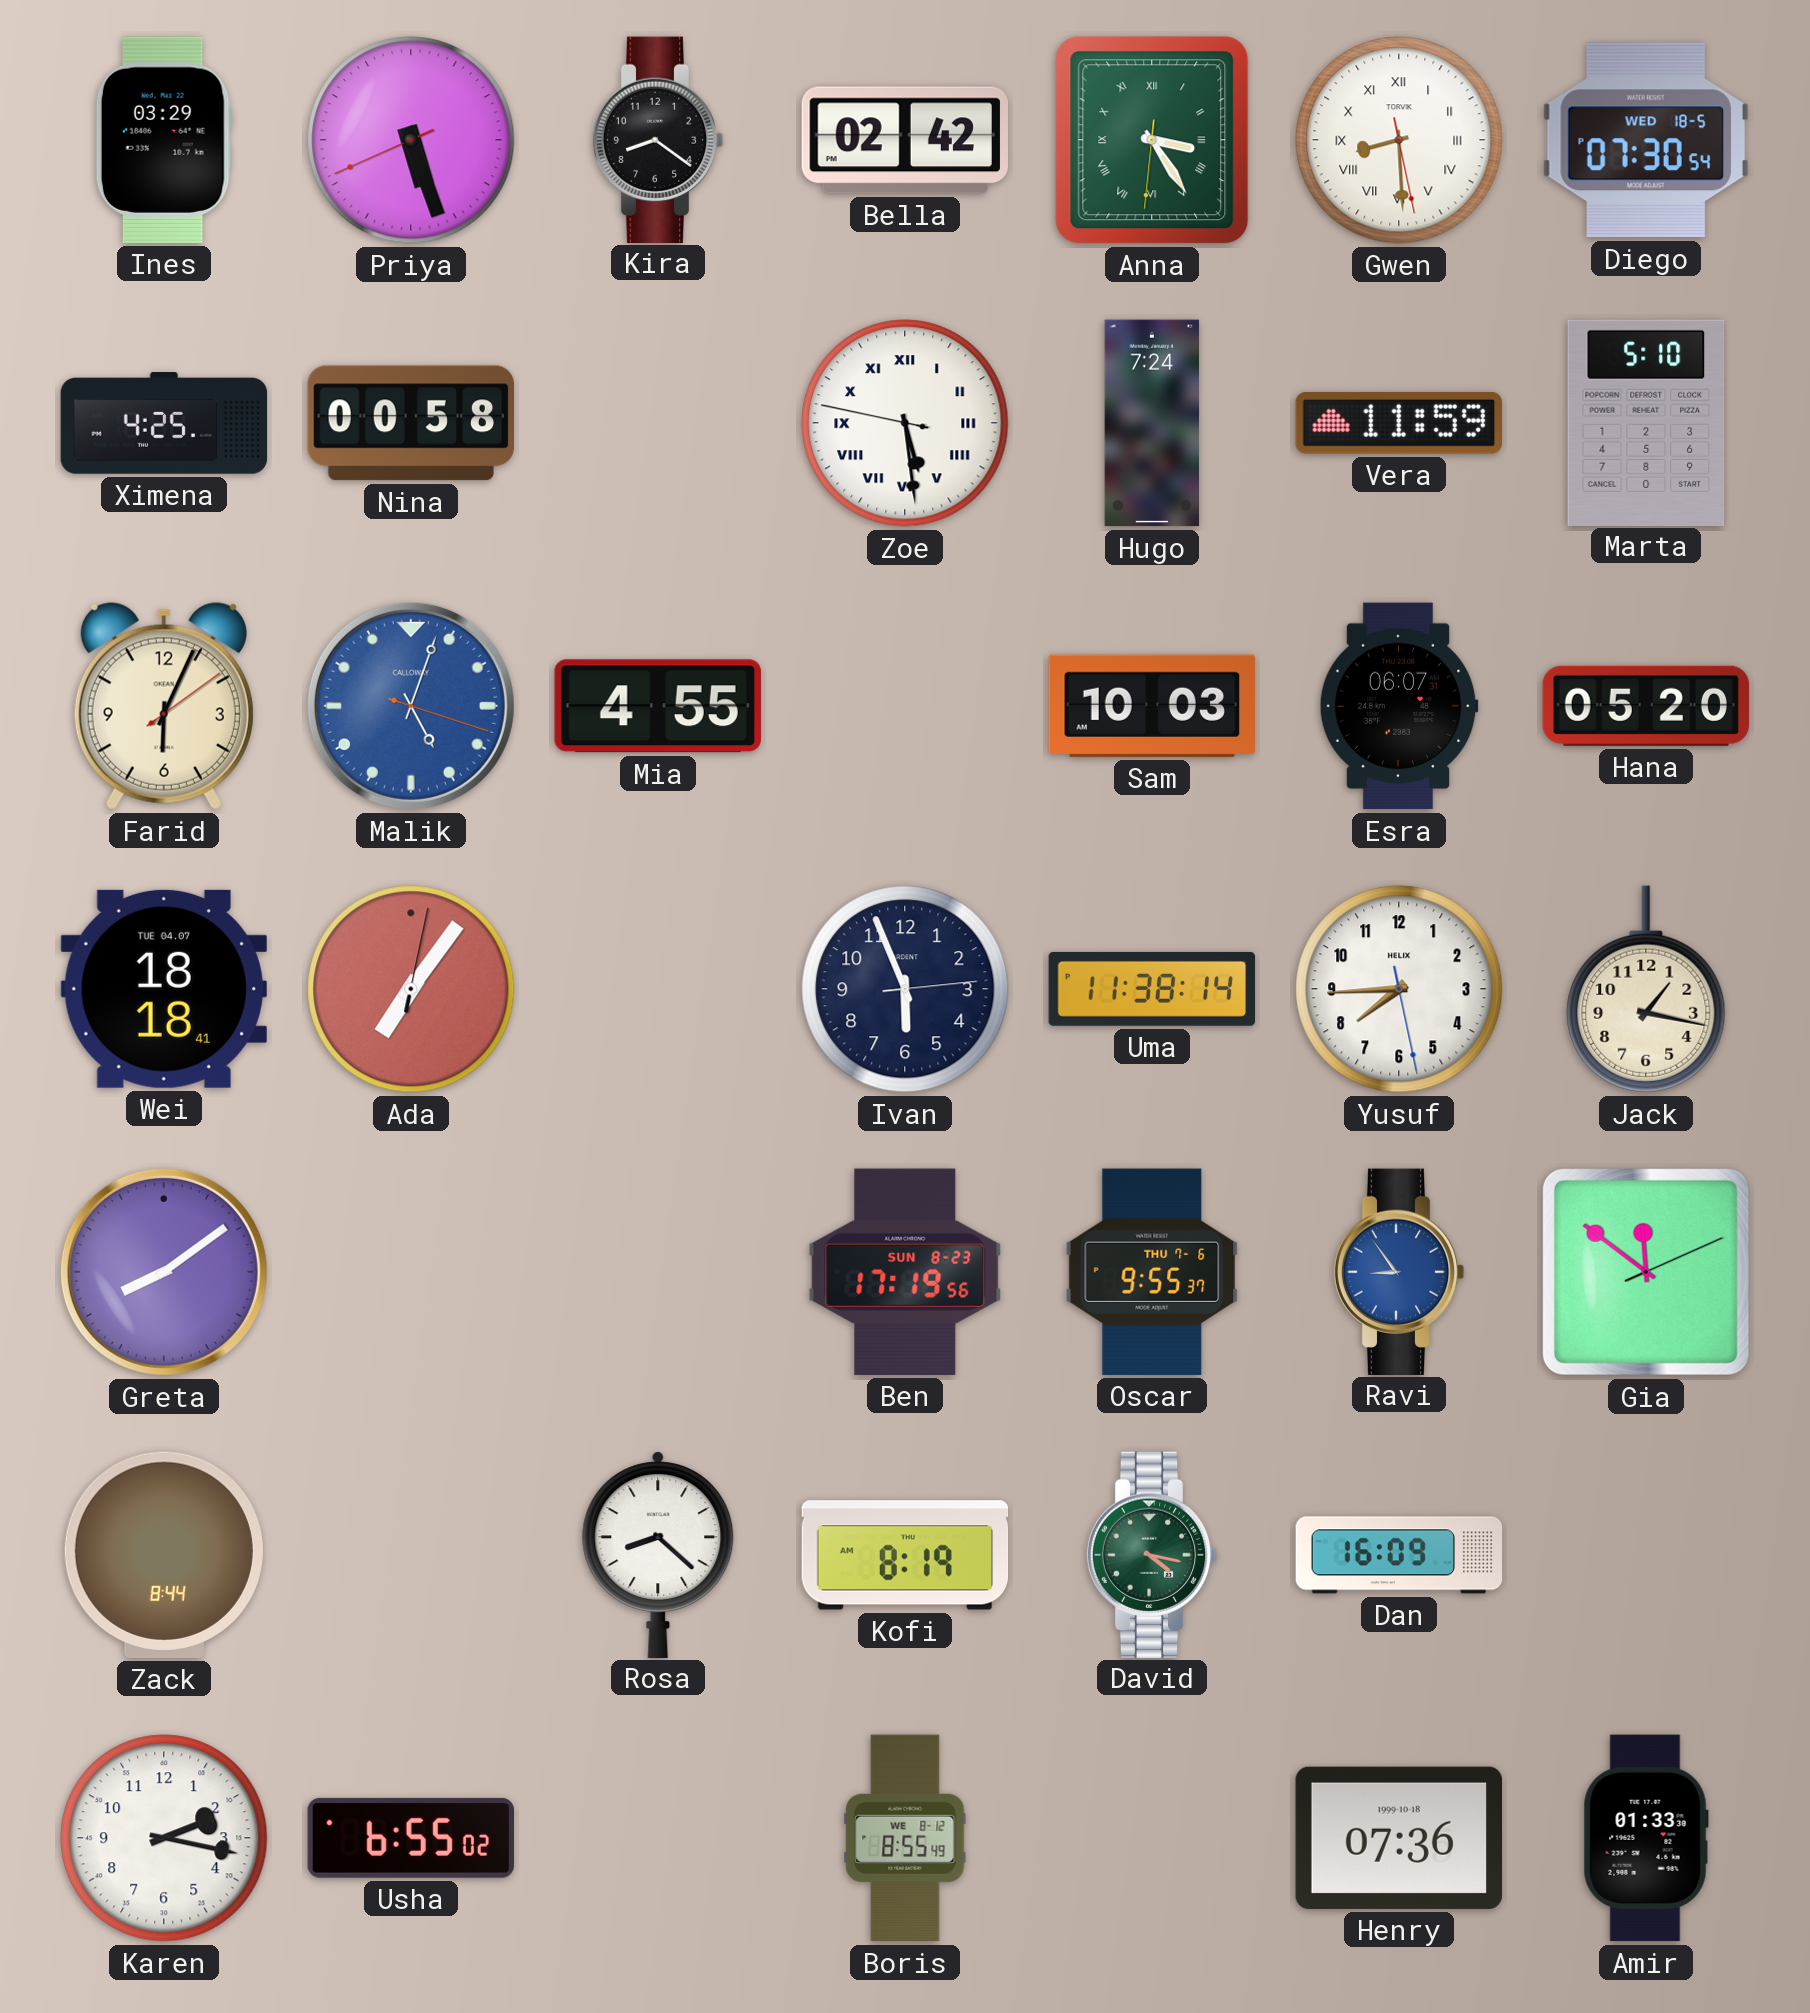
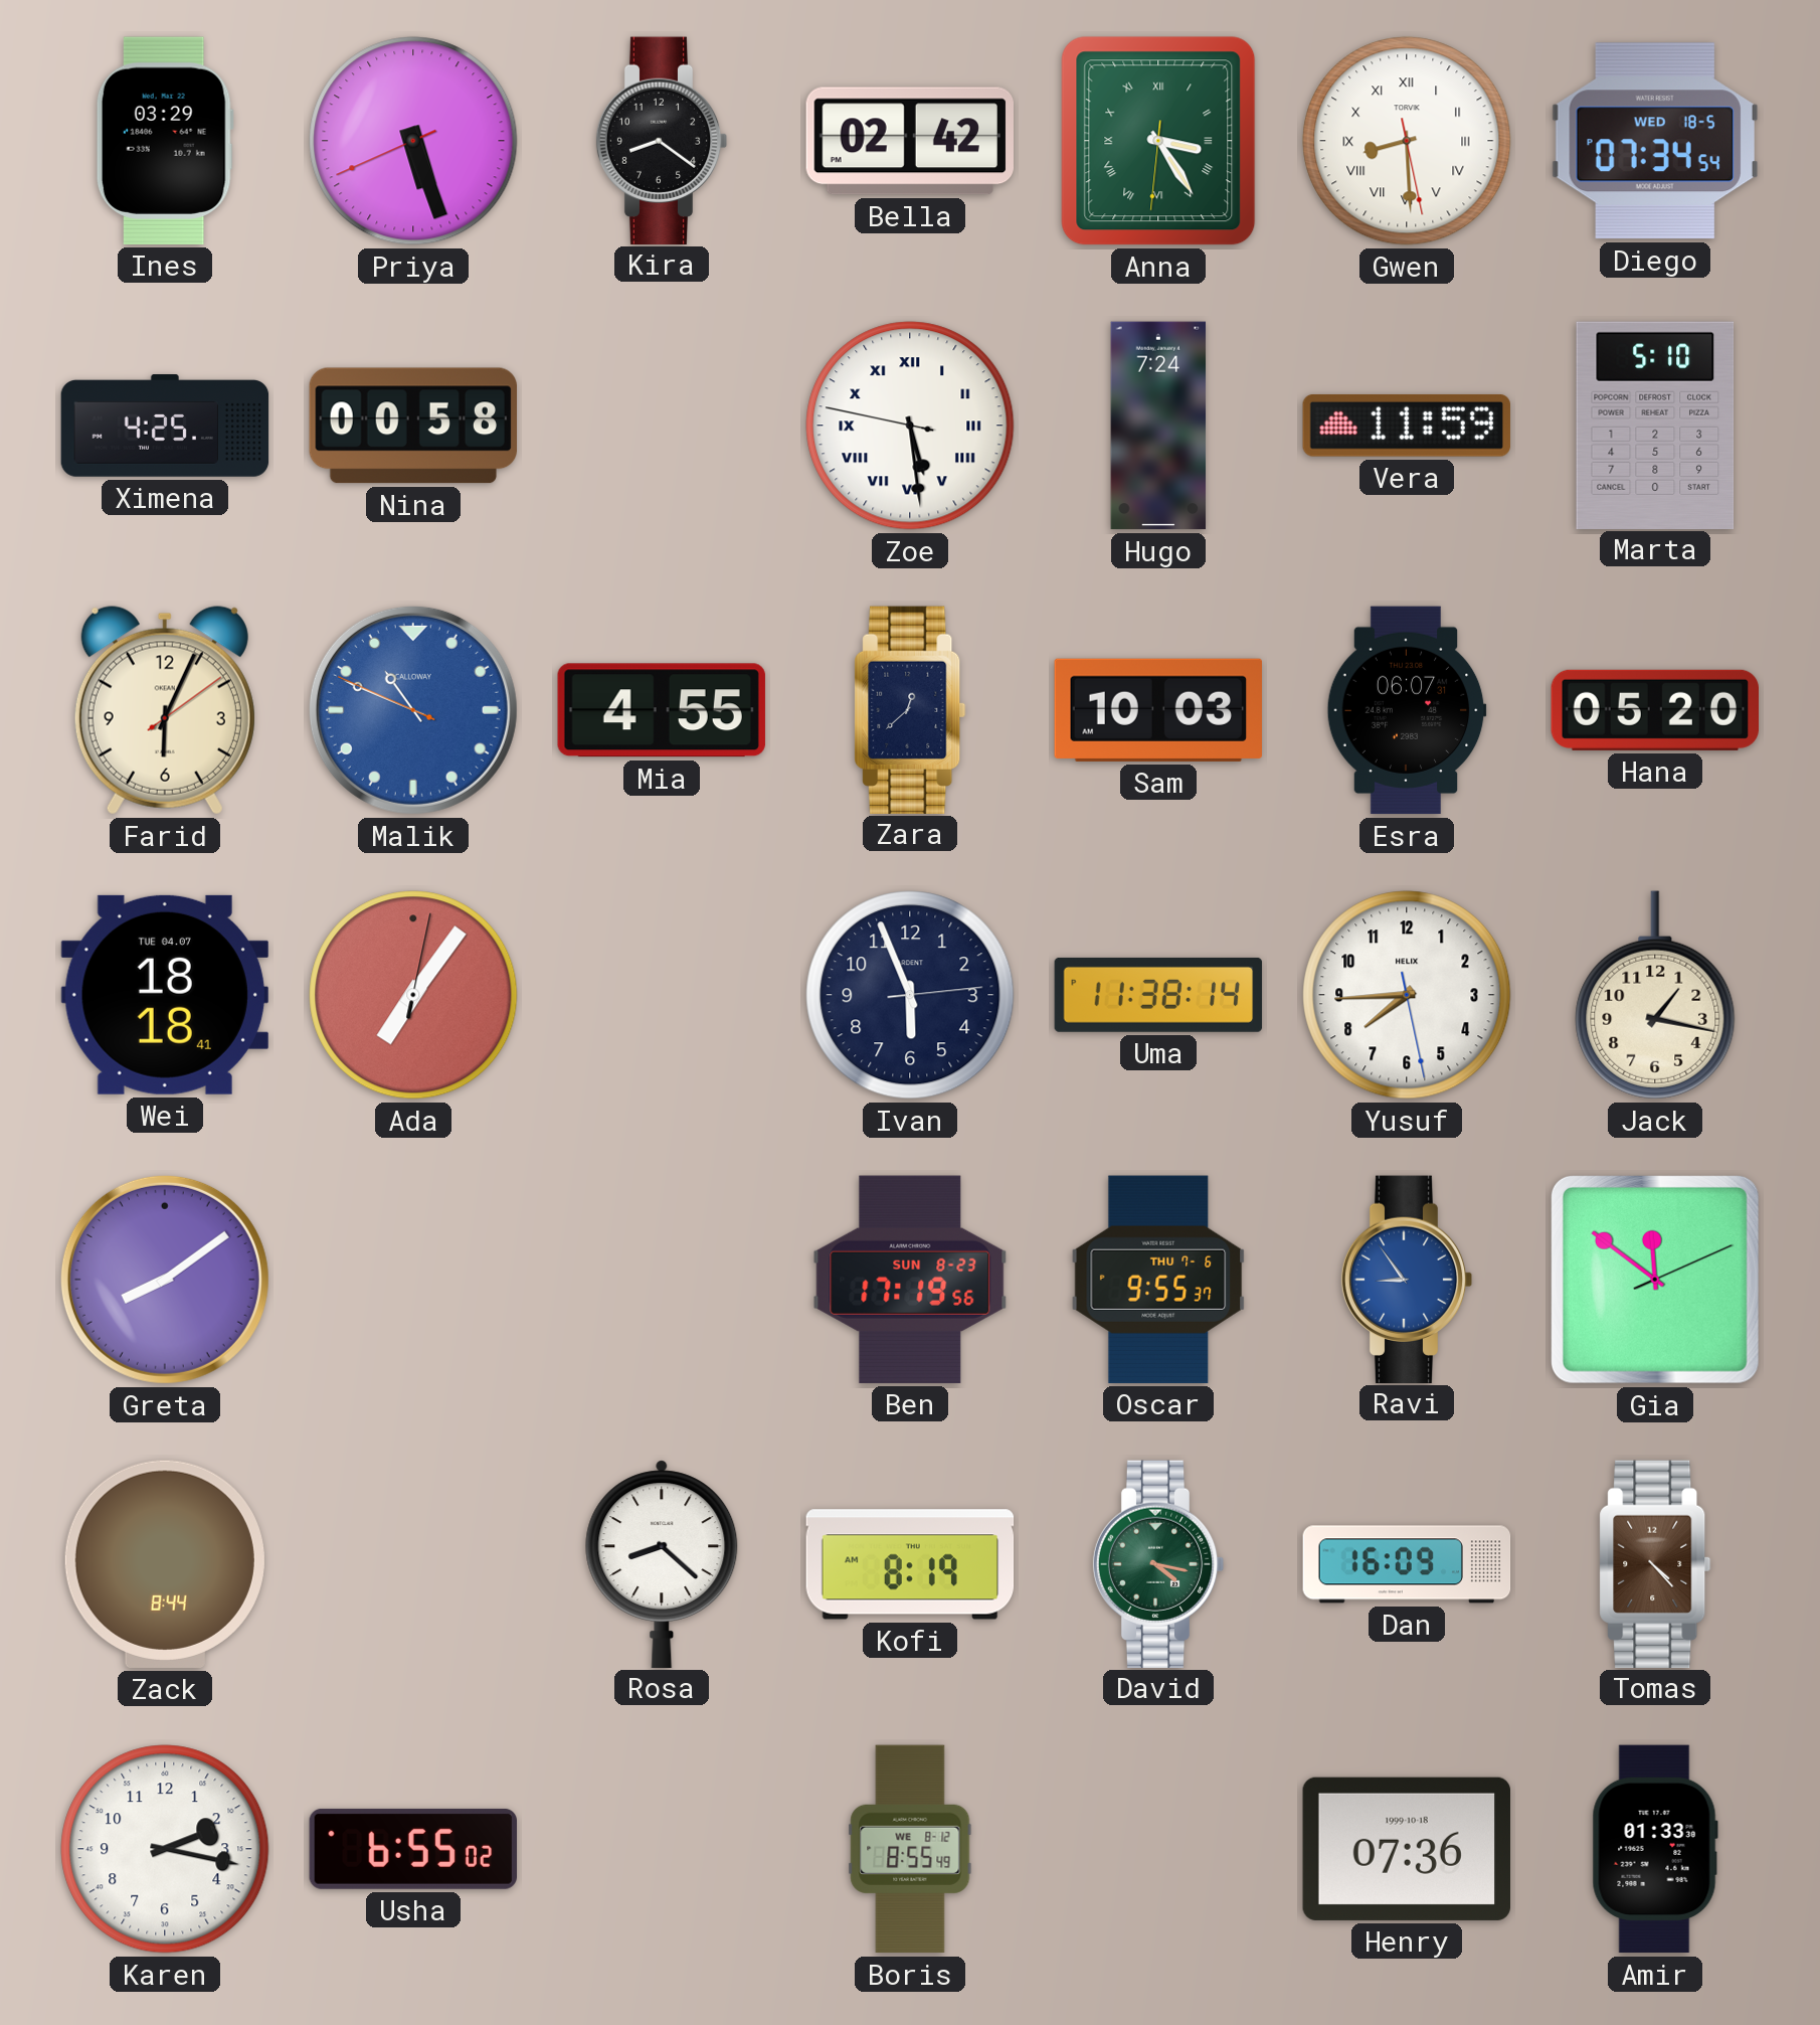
Diego: 07:30 -> 07:34
Malik: 5:03 -> 10:48
Zara: none -> 12:38
Tomas: none -> 4:23
